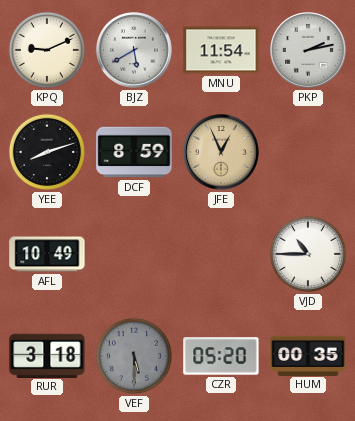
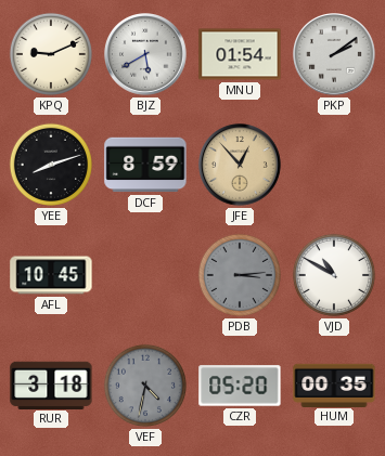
MNU: 11:54 -> 01:54
PKP: 2:13 -> 2:09
JFE: 12:56 -> 12:53
AFL: 10:49 -> 10:45
PDB: none -> 3:14
VJD: 10:45 -> 10:50
VEF: 5:30 -> 4:32
